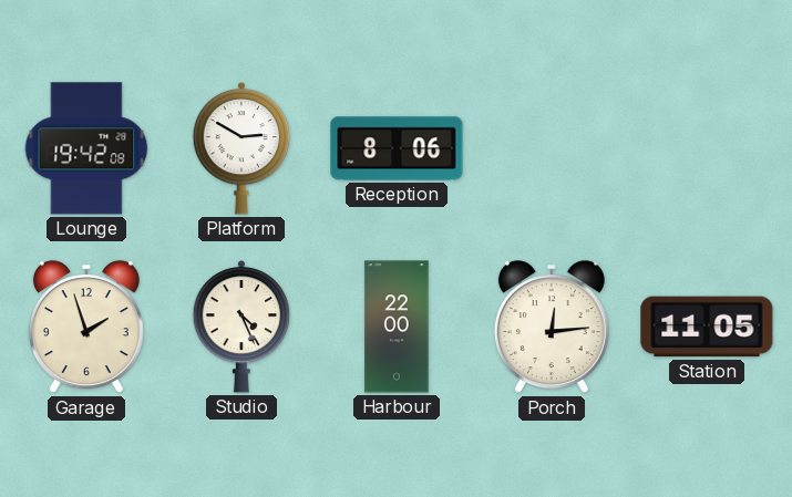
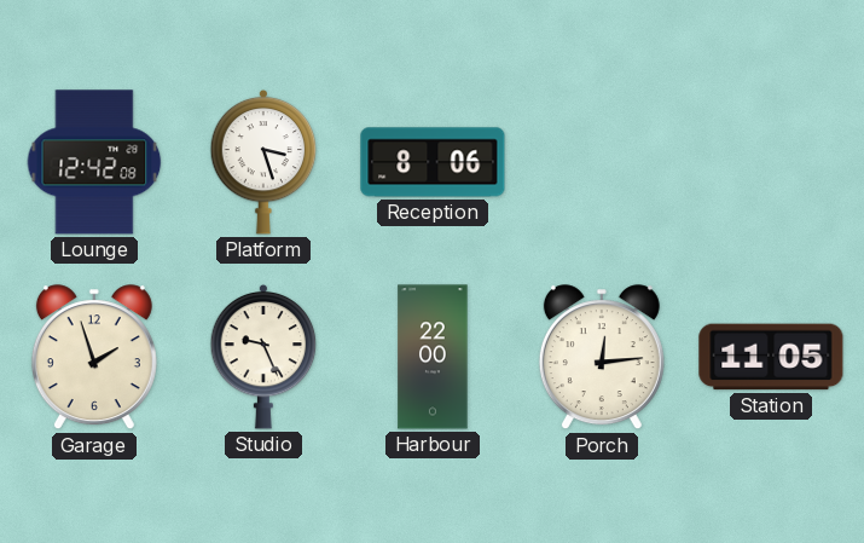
Lounge: 19:42 -> 12:42
Platform: 2:50 -> 3:27
Studio: 4:26 -> 9:26
